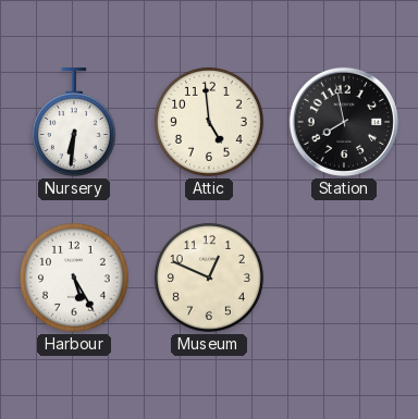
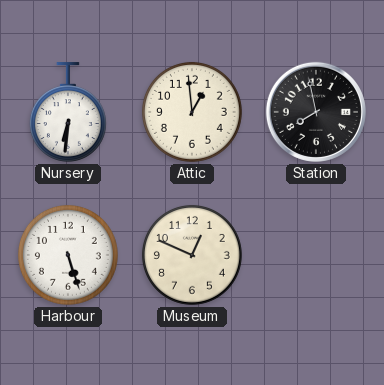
Attic: 4:59 -> 12:59
Harbour: 5:25 -> 5:27
